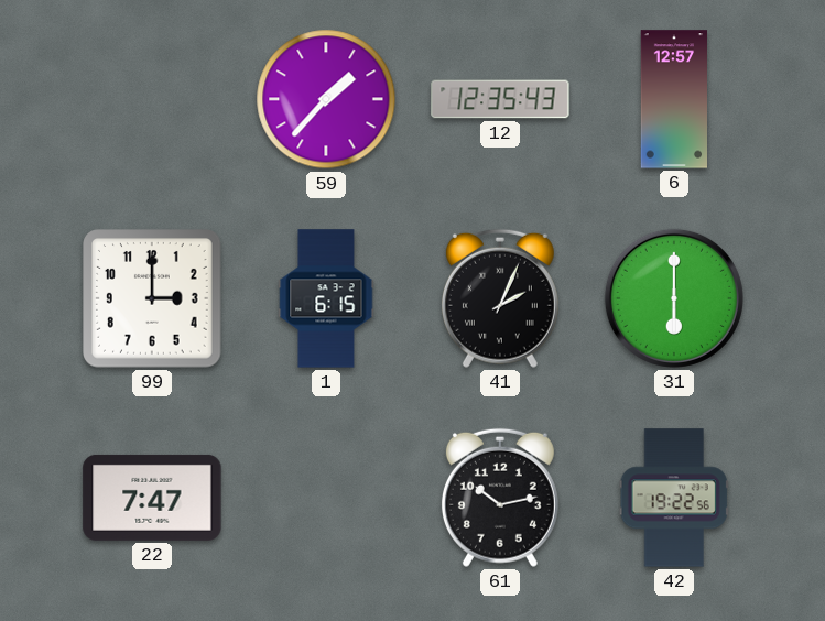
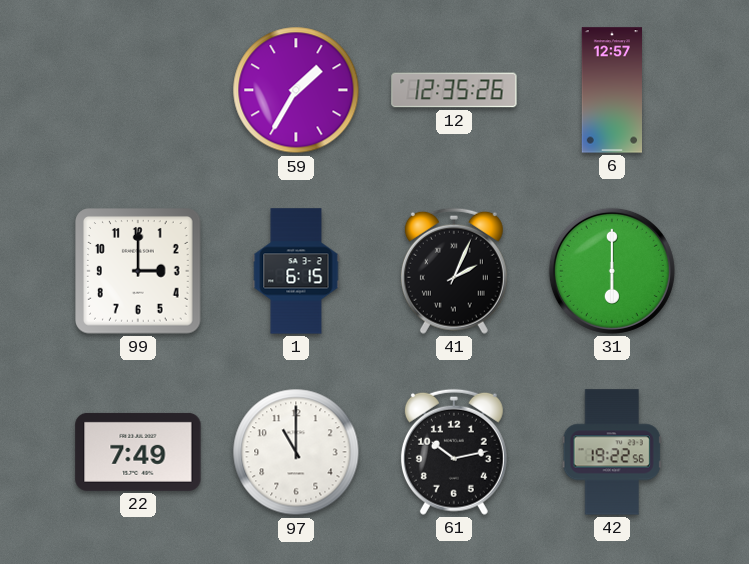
59: 1:37 -> 1:35
12: 12:35:43 -> 12:35:26
22: 7:47 -> 7:49
97: none -> 11:00
